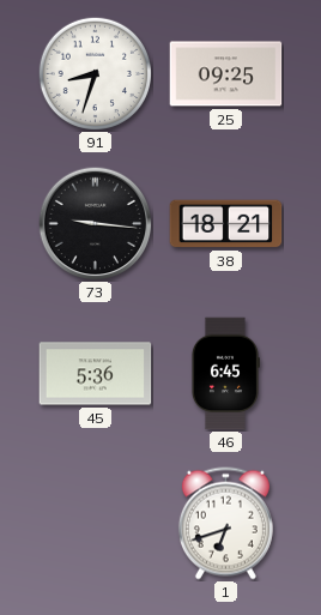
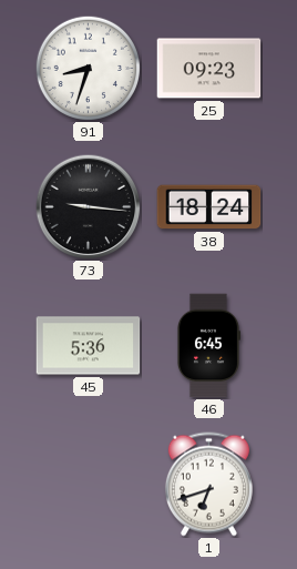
25: 09:25 -> 09:23
38: 18:21 -> 18:24
